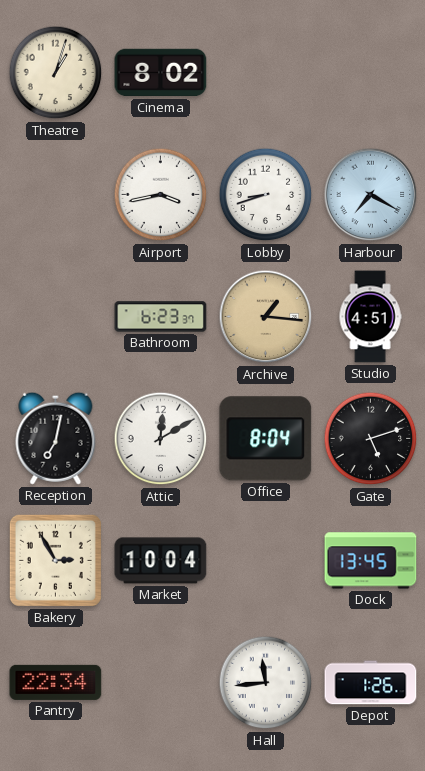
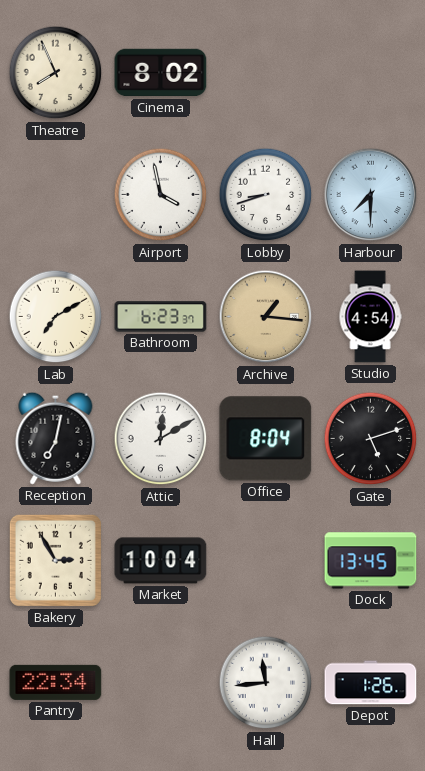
Theatre: 1:03 -> 7:56
Airport: 3:43 -> 3:58
Harbour: 7:20 -> 7:30
Lab: none -> 7:10
Studio: 4:51 -> 4:54
